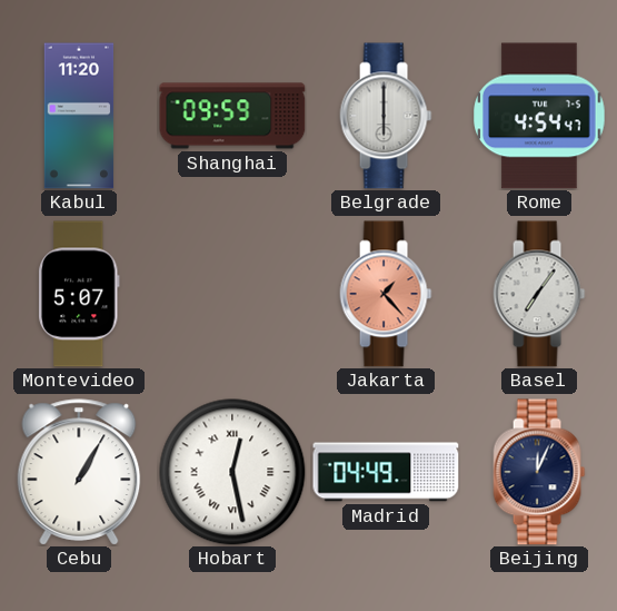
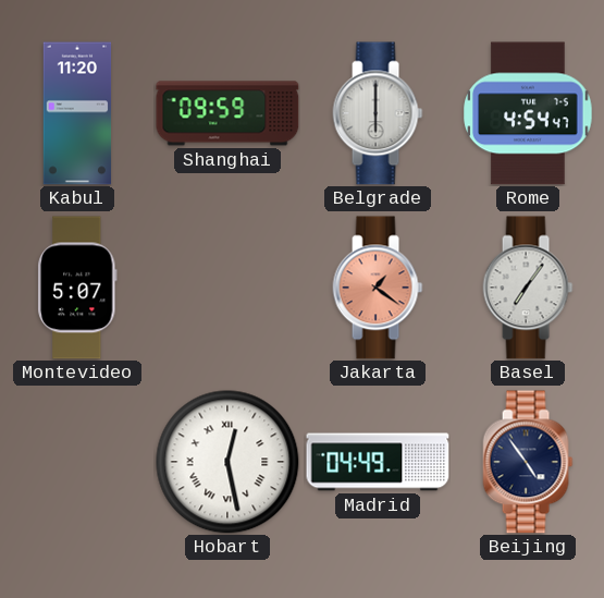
Jakarta: 1:23 -> 1:21
Cebu: 1:05 -> none
Beijing: 12:04 -> 4:54
